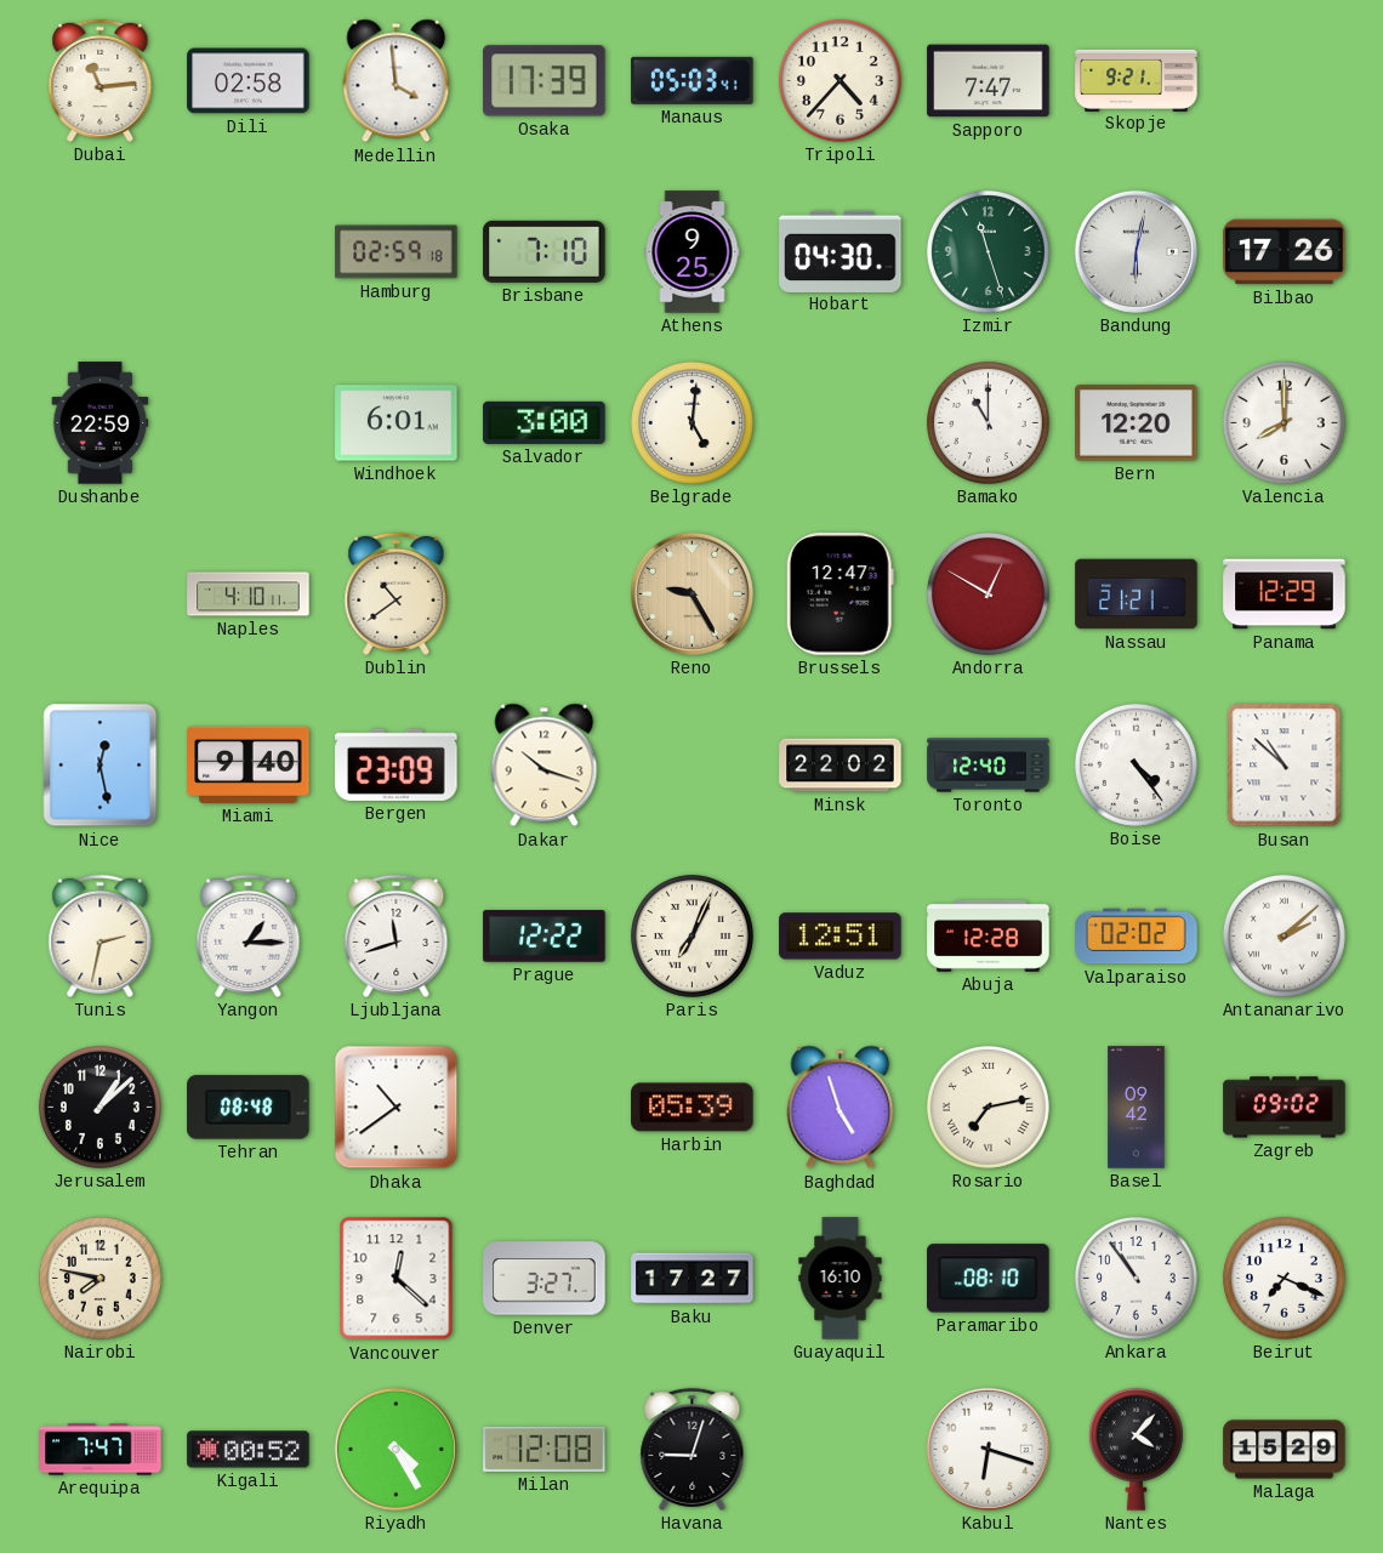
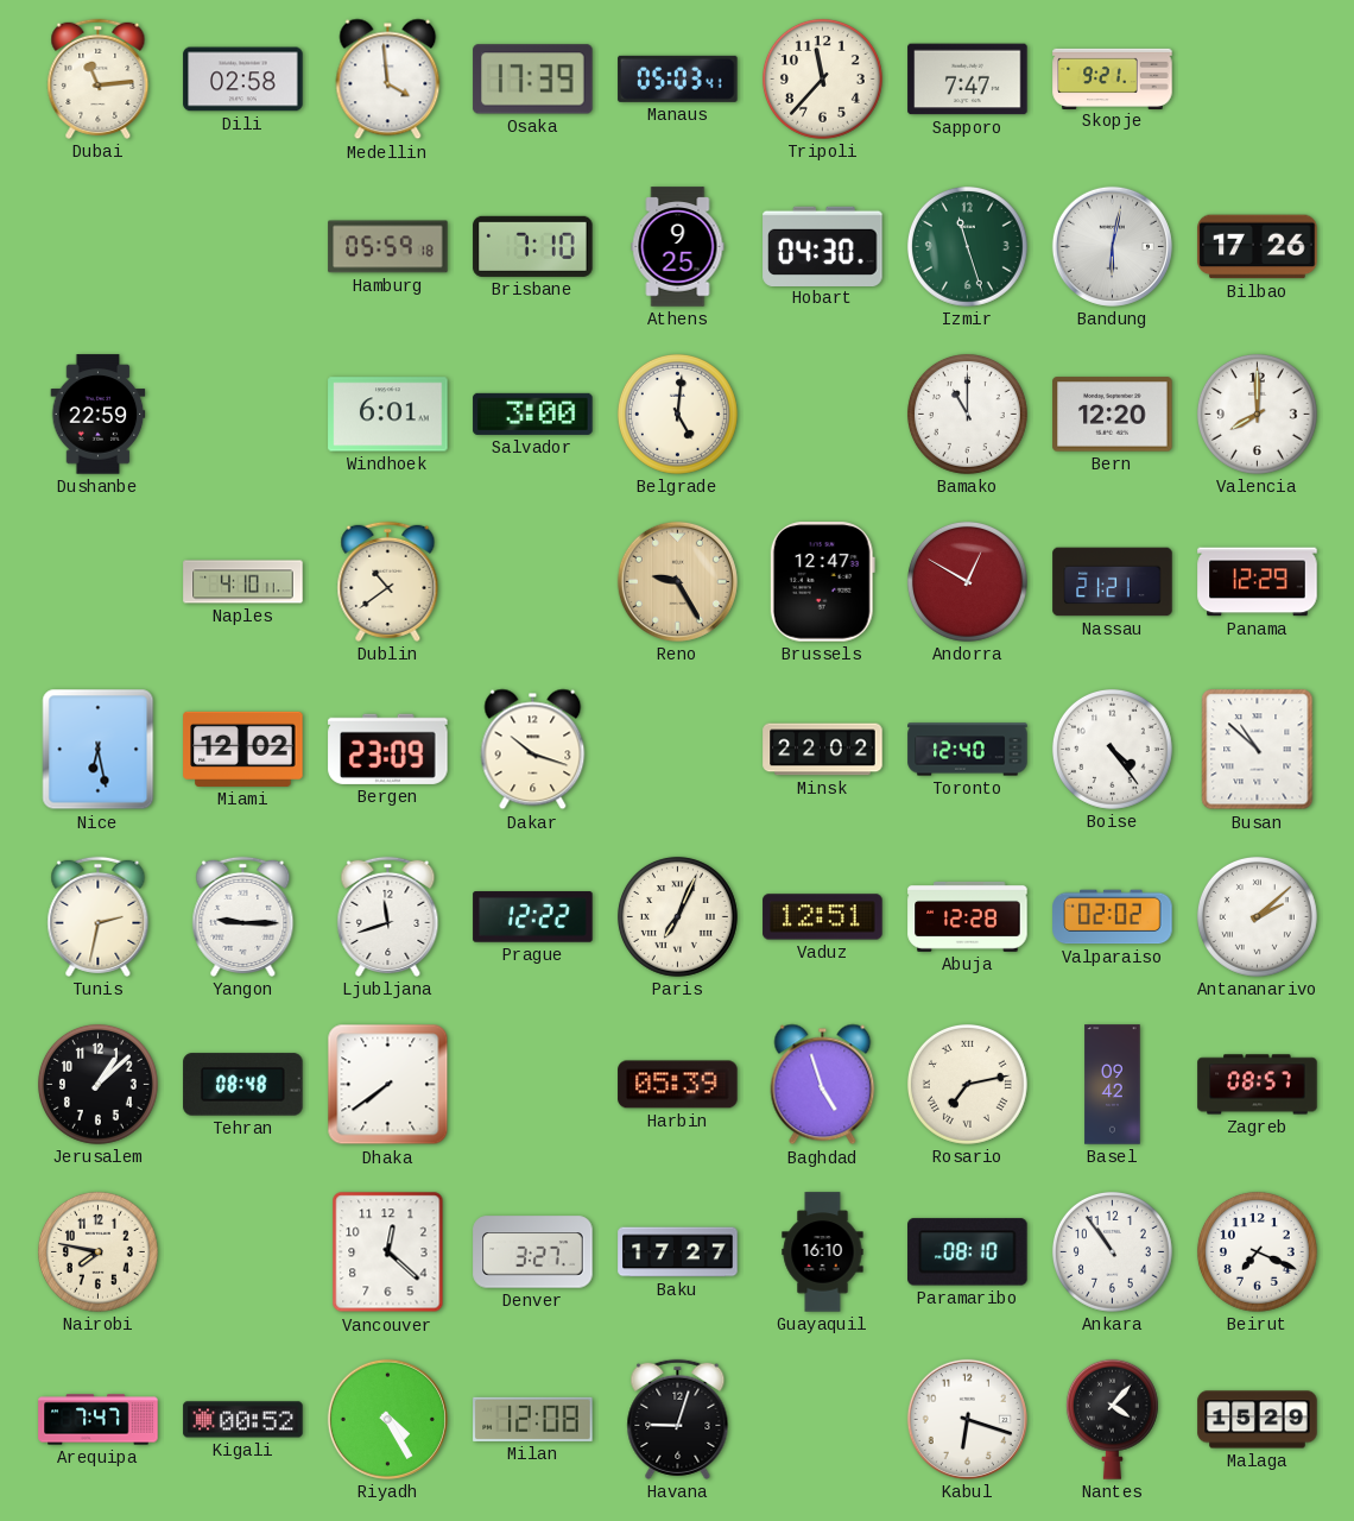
Tripoli: 4:37 -> 11:37
Hamburg: 02:59 -> 05:59
Nice: 12:28 -> 6:28
Miami: 9:40 -> 12:02
Yangon: 1:15 -> 9:15
Dhaka: 10:39 -> 7:39
Zagreb: 09:02 -> 08:57
